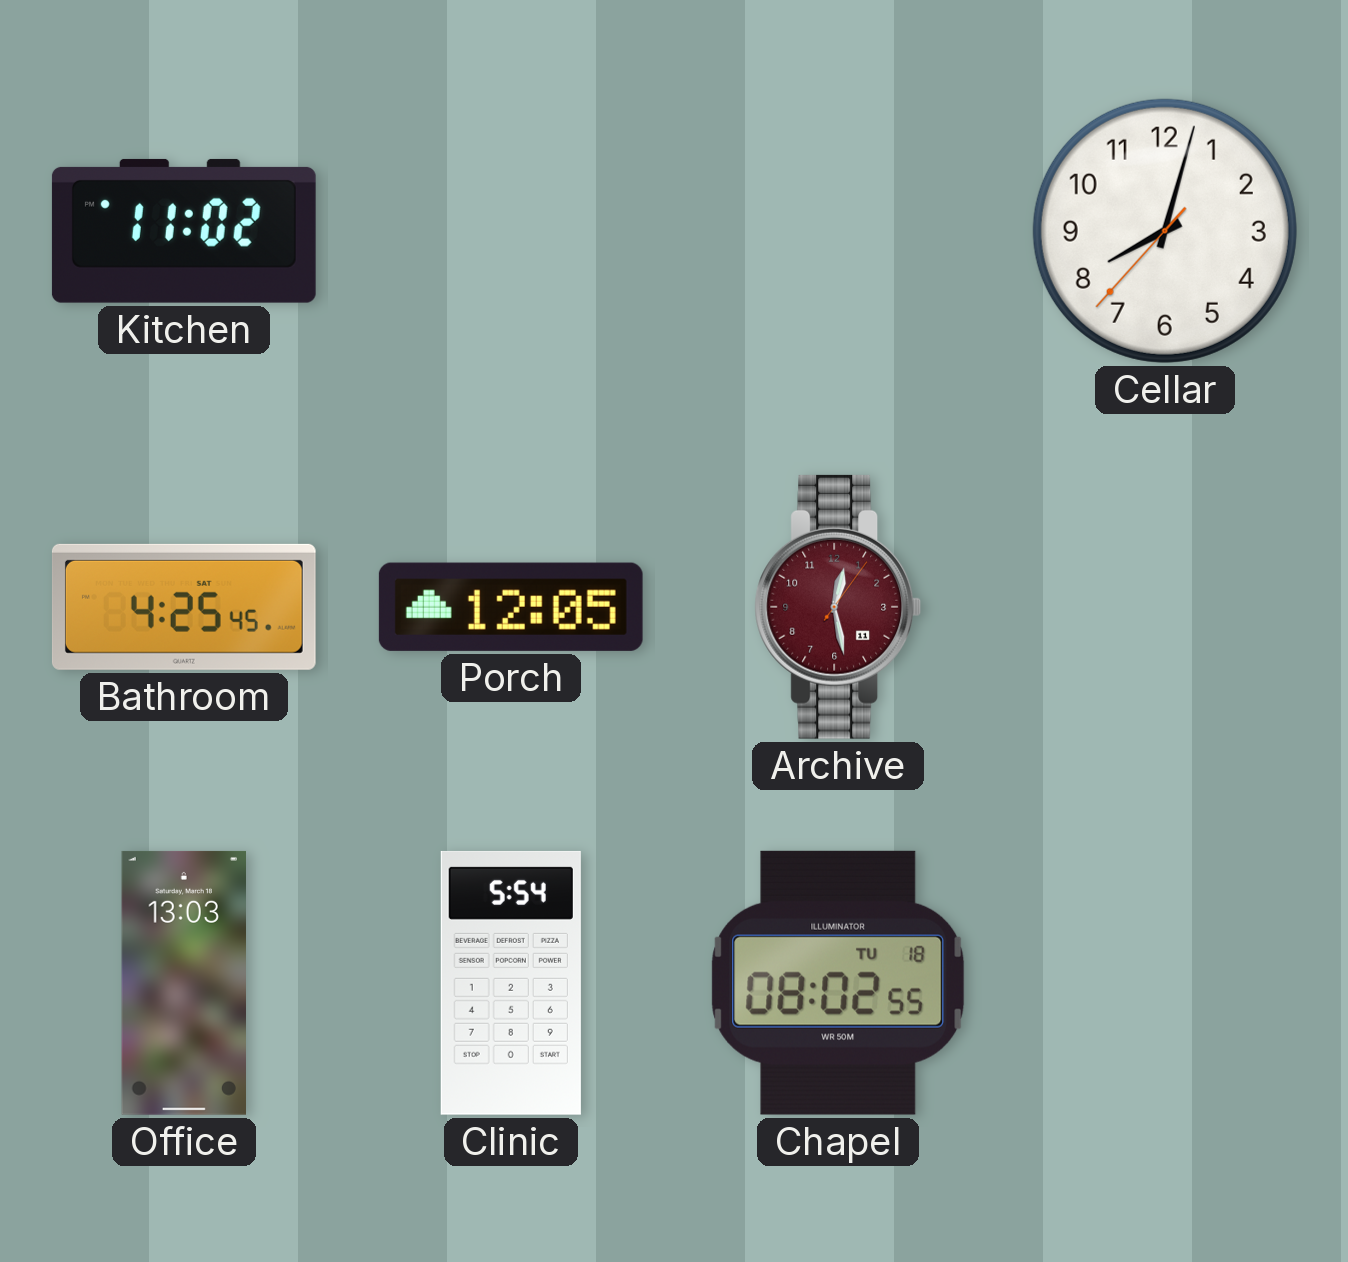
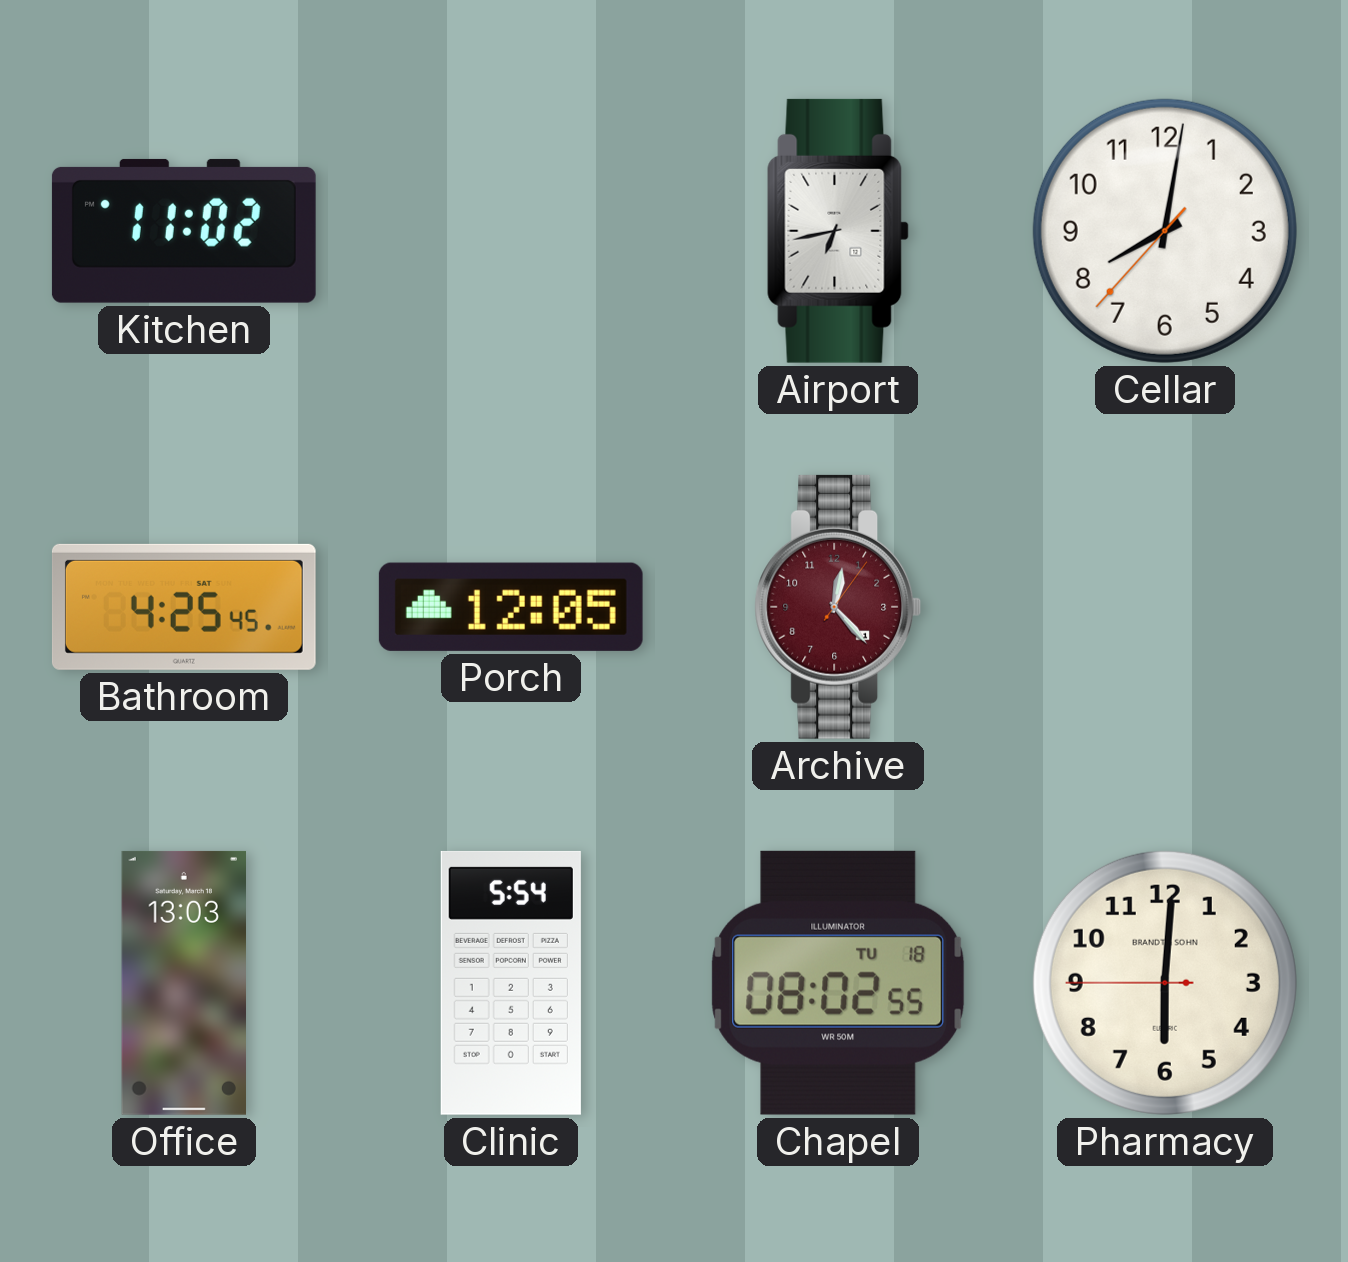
Airport: none -> 6:43
Cellar: 8:02 -> 8:01
Archive: 12:28 -> 12:23
Pharmacy: none -> 6:00
